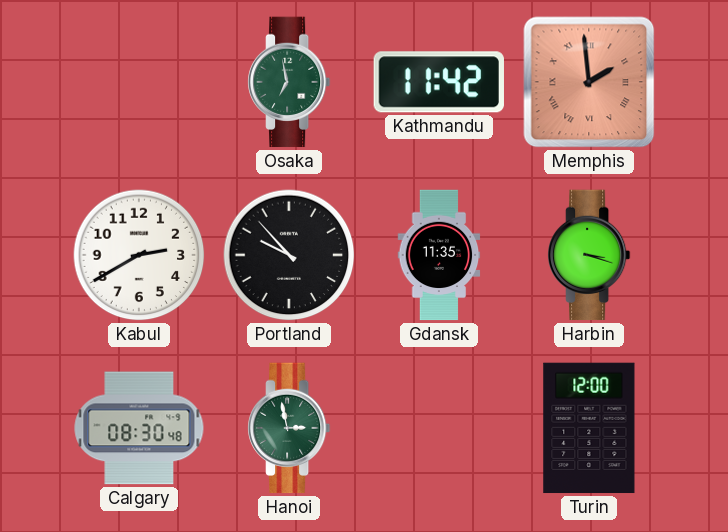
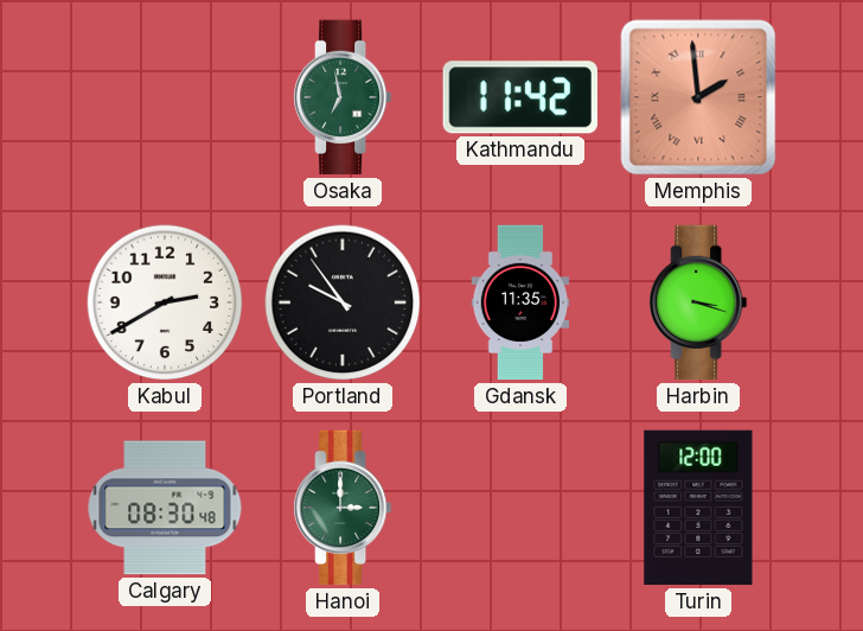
Portland: 9:53 -> 9:54
Hanoi: 2:58 -> 3:00
